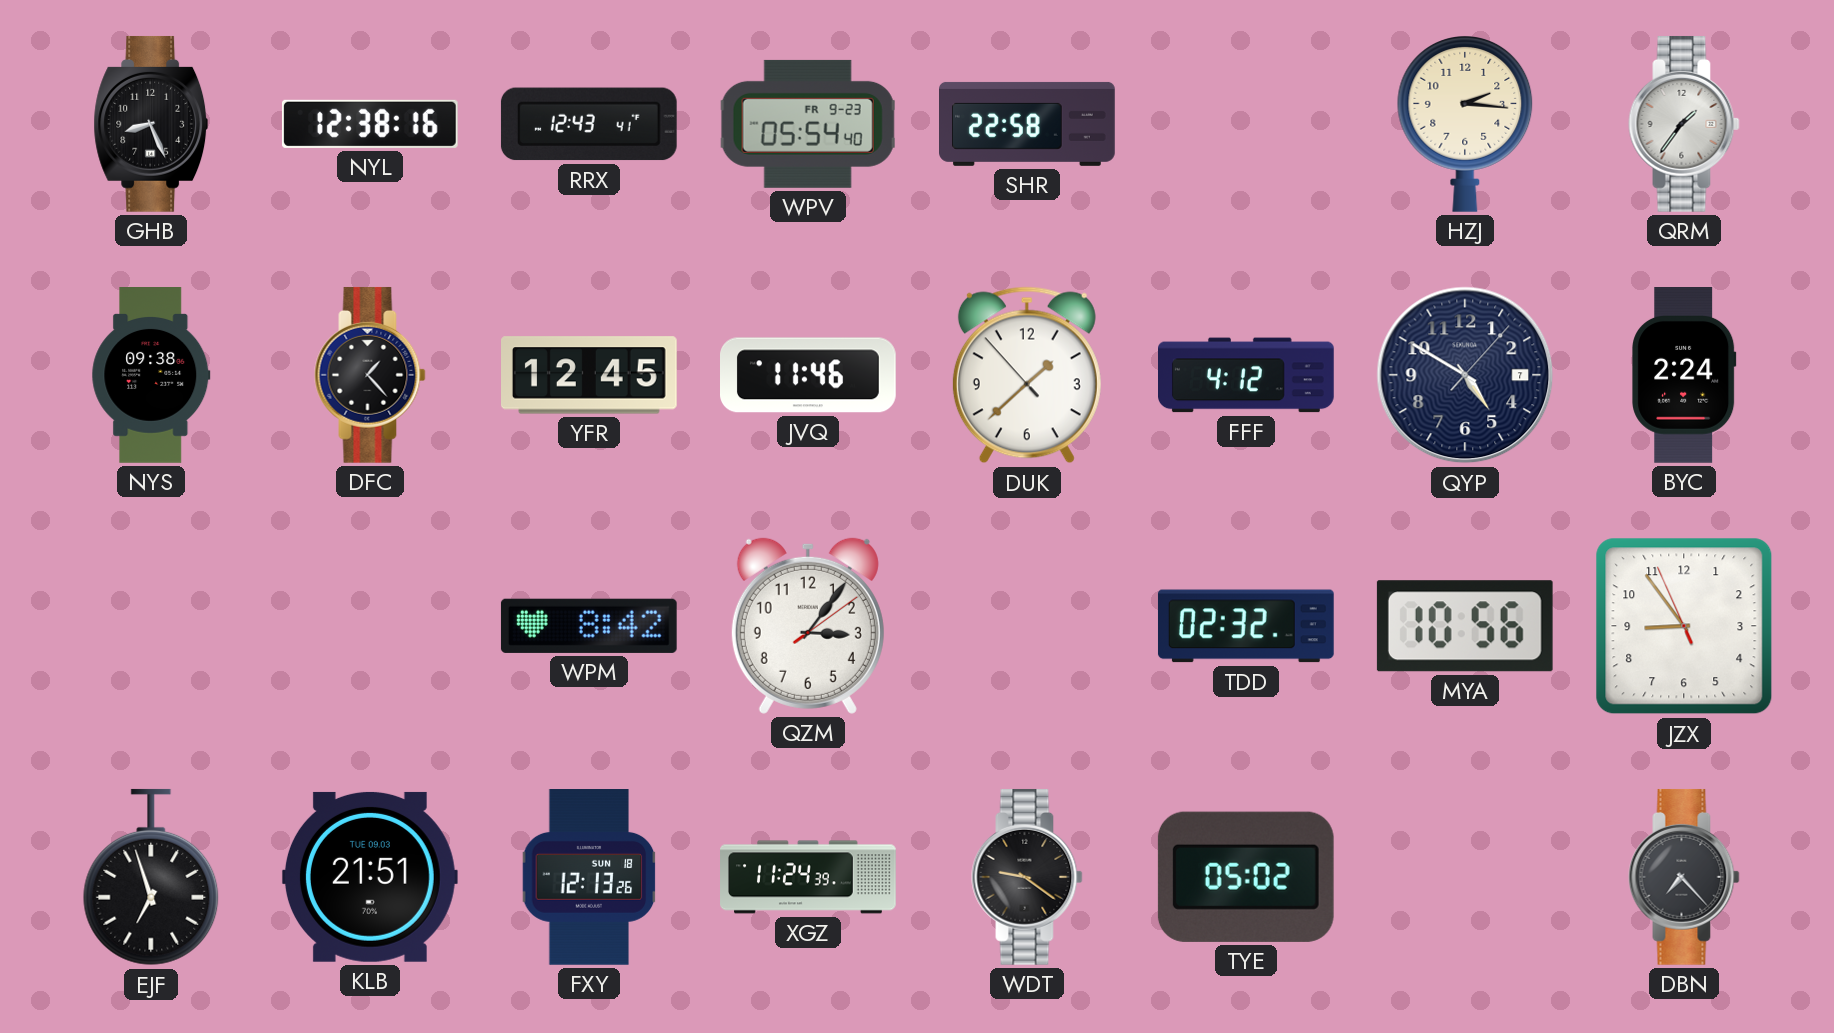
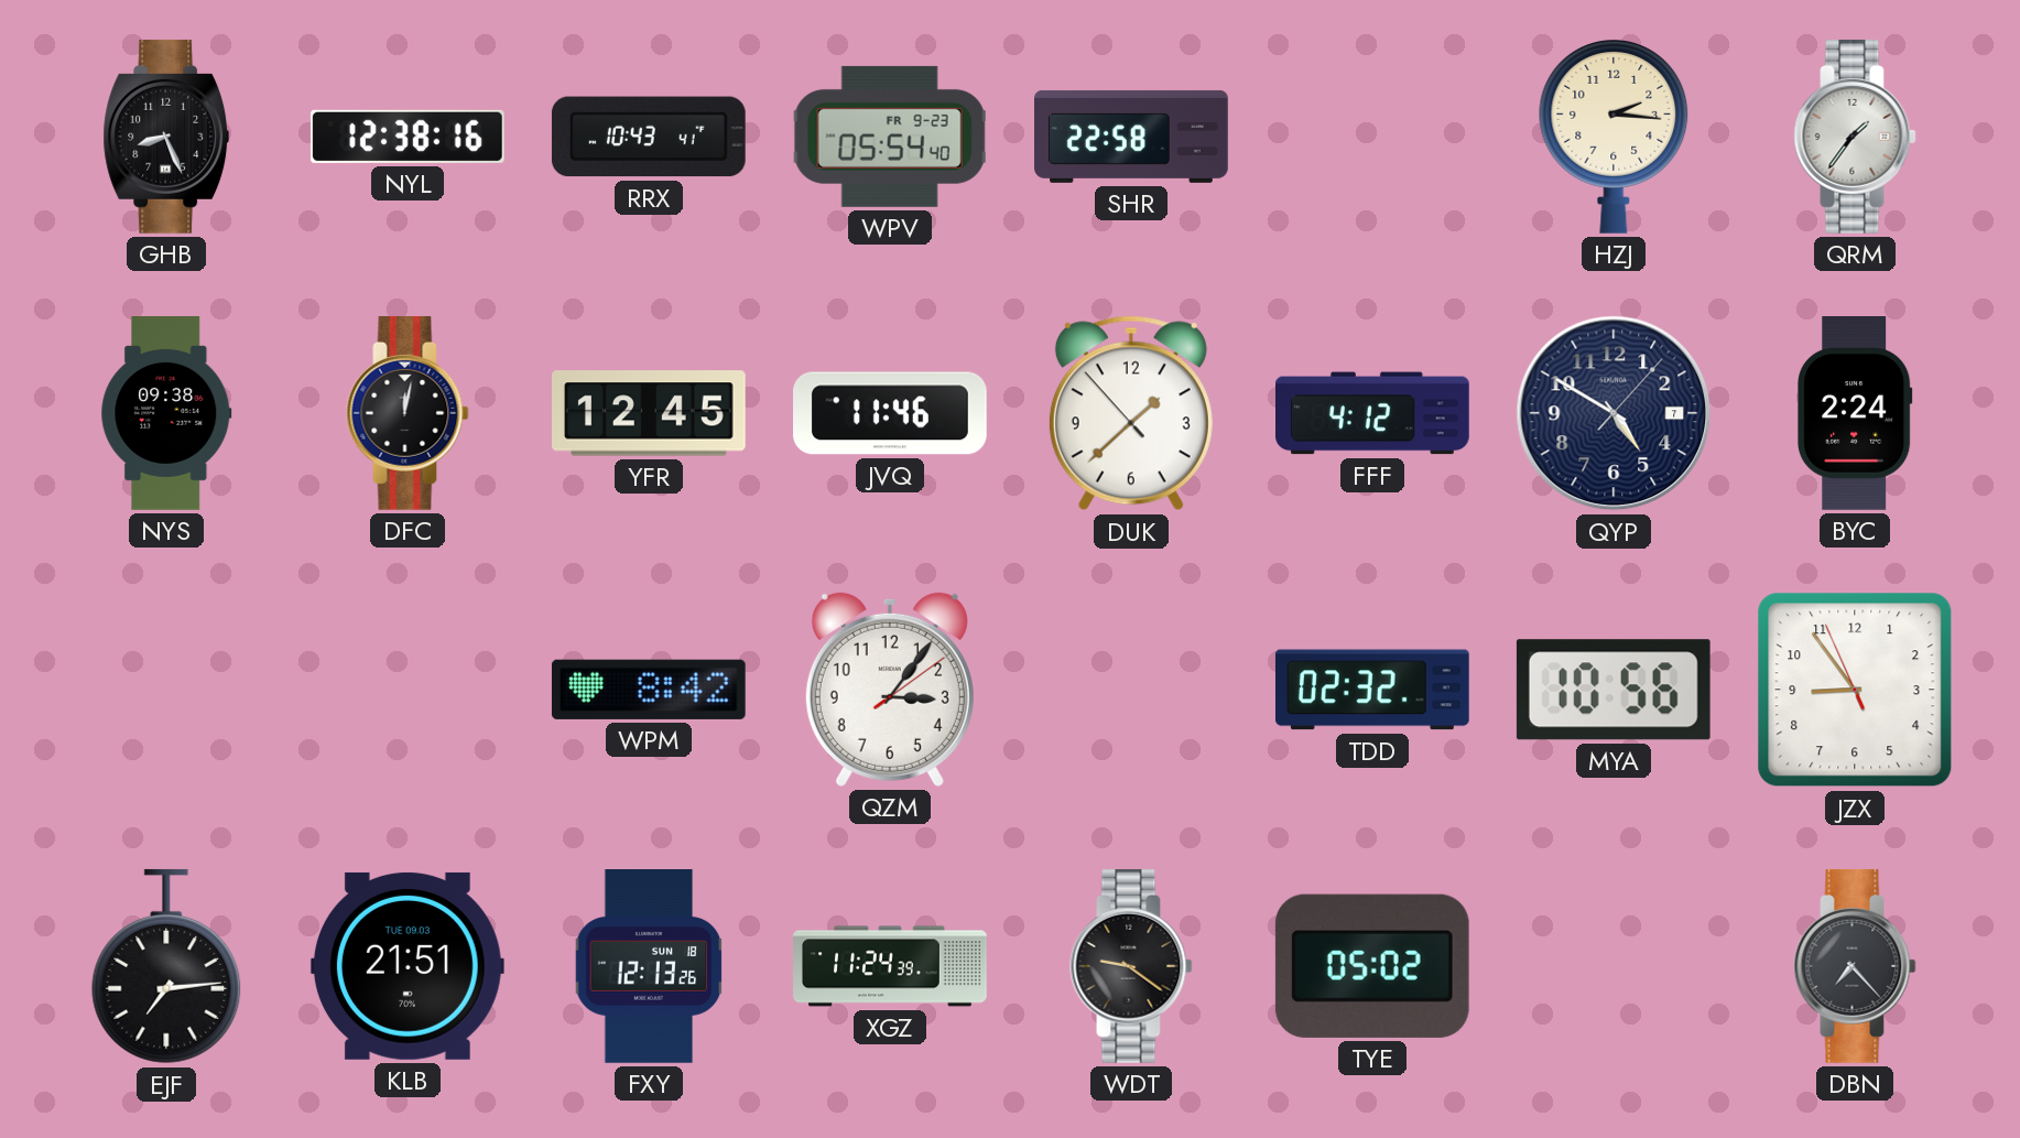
RRX: 12:43 -> 10:43
DFC: 1:23 -> 12:02
EJF: 6:57 -> 7:14
